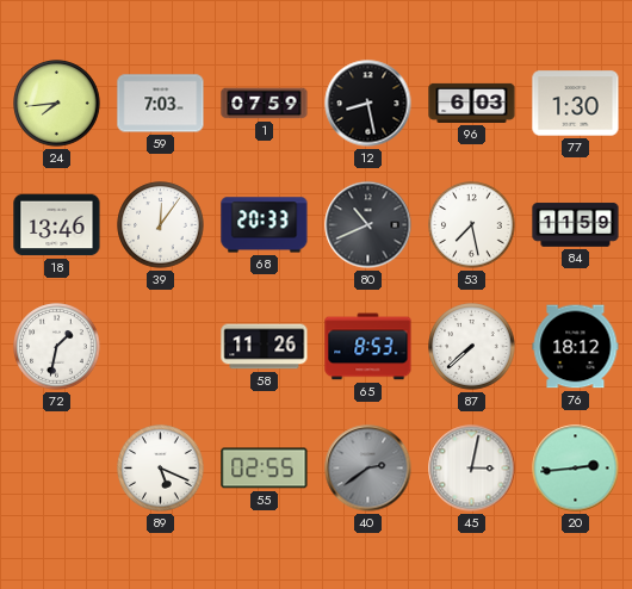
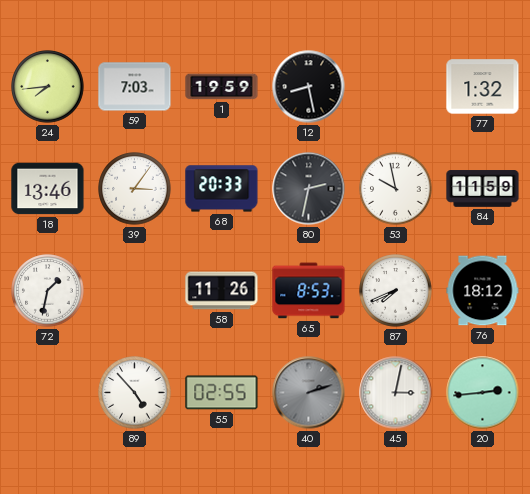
1: 07:59 -> 19:59
96: 6:03 -> none
77: 1:30 -> 1:32
39: 12:06 -> 3:06
80: 10:41 -> 2:32
53: 7:28 -> 9:58
87: 7:38 -> 7:41
89: 5:19 -> 4:53
40: 2:39 -> 2:12
